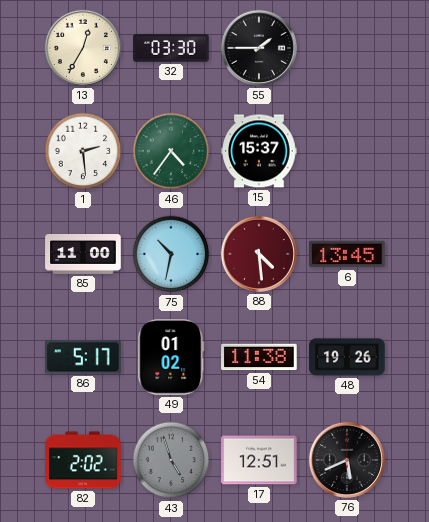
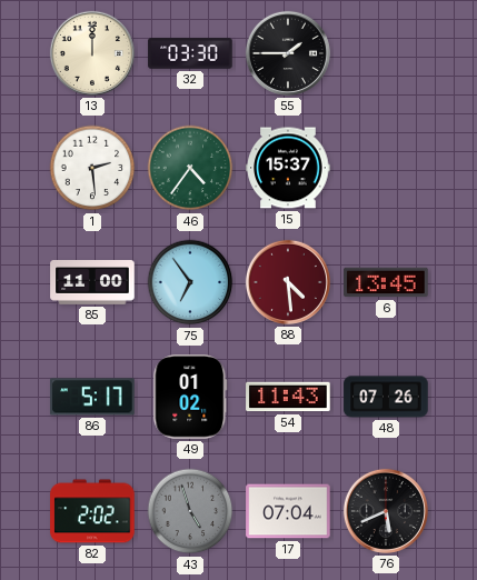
13: 12:35 -> 12:00
75: 10:32 -> 6:54
54: 11:38 -> 11:43
48: 19:26 -> 07:26
17: 12:51 -> 07:04
